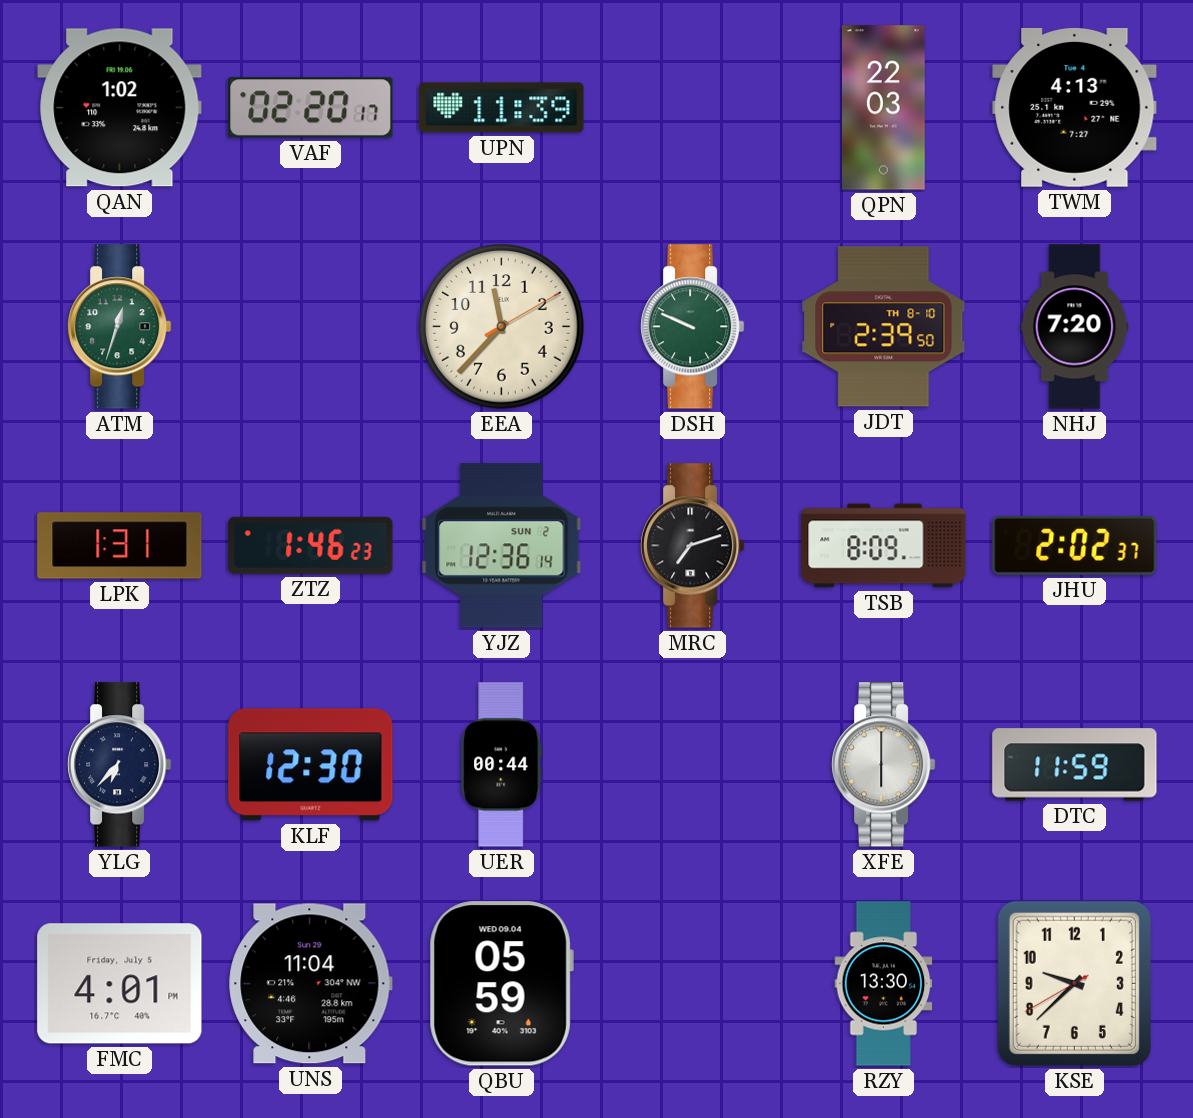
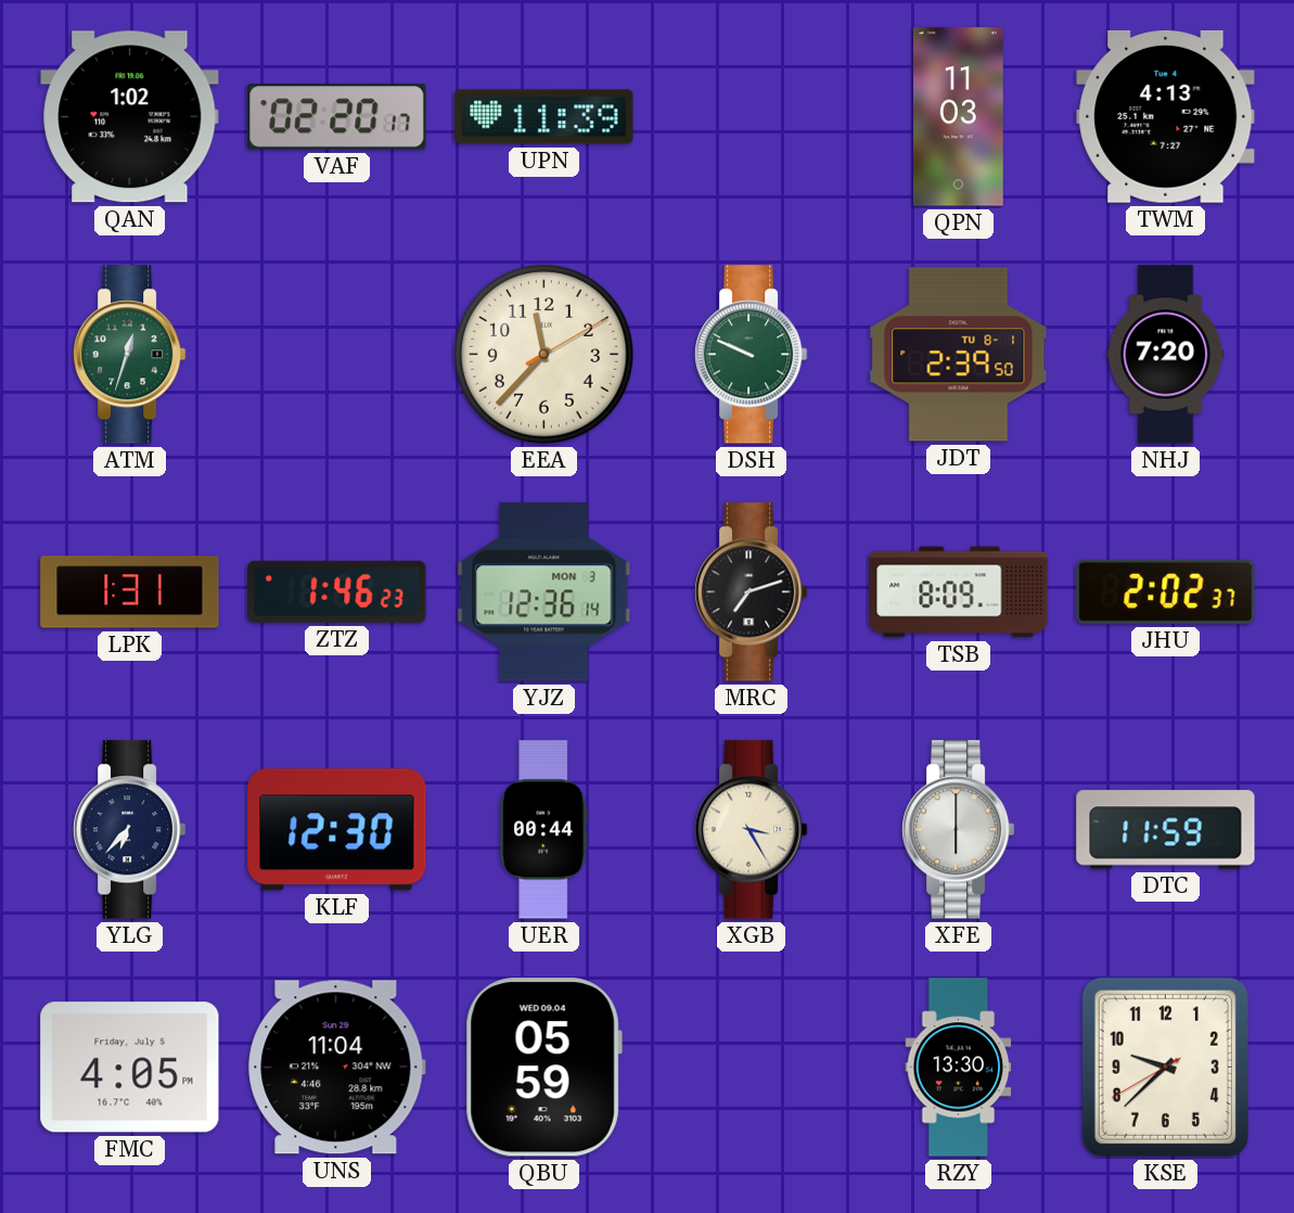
QPN: 22:03 -> 11:03
JDT date: TH 8-10 -> TU 8-1
YJZ date: SUN 2 -> MON 3
XGB: none -> 3:25
FMC: 4:01 -> 4:05
